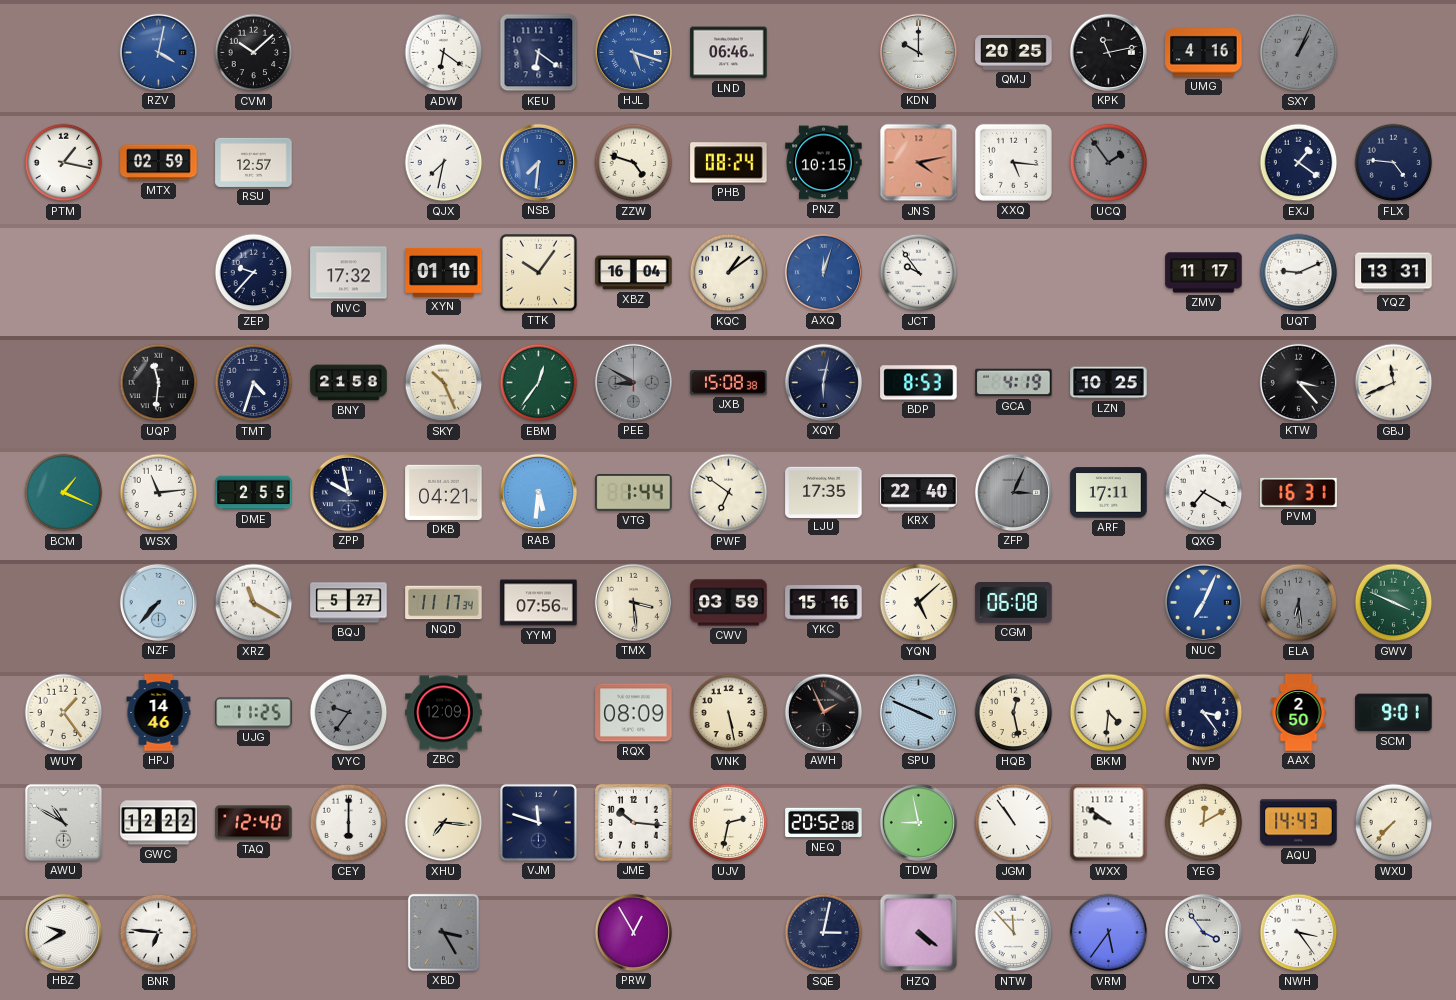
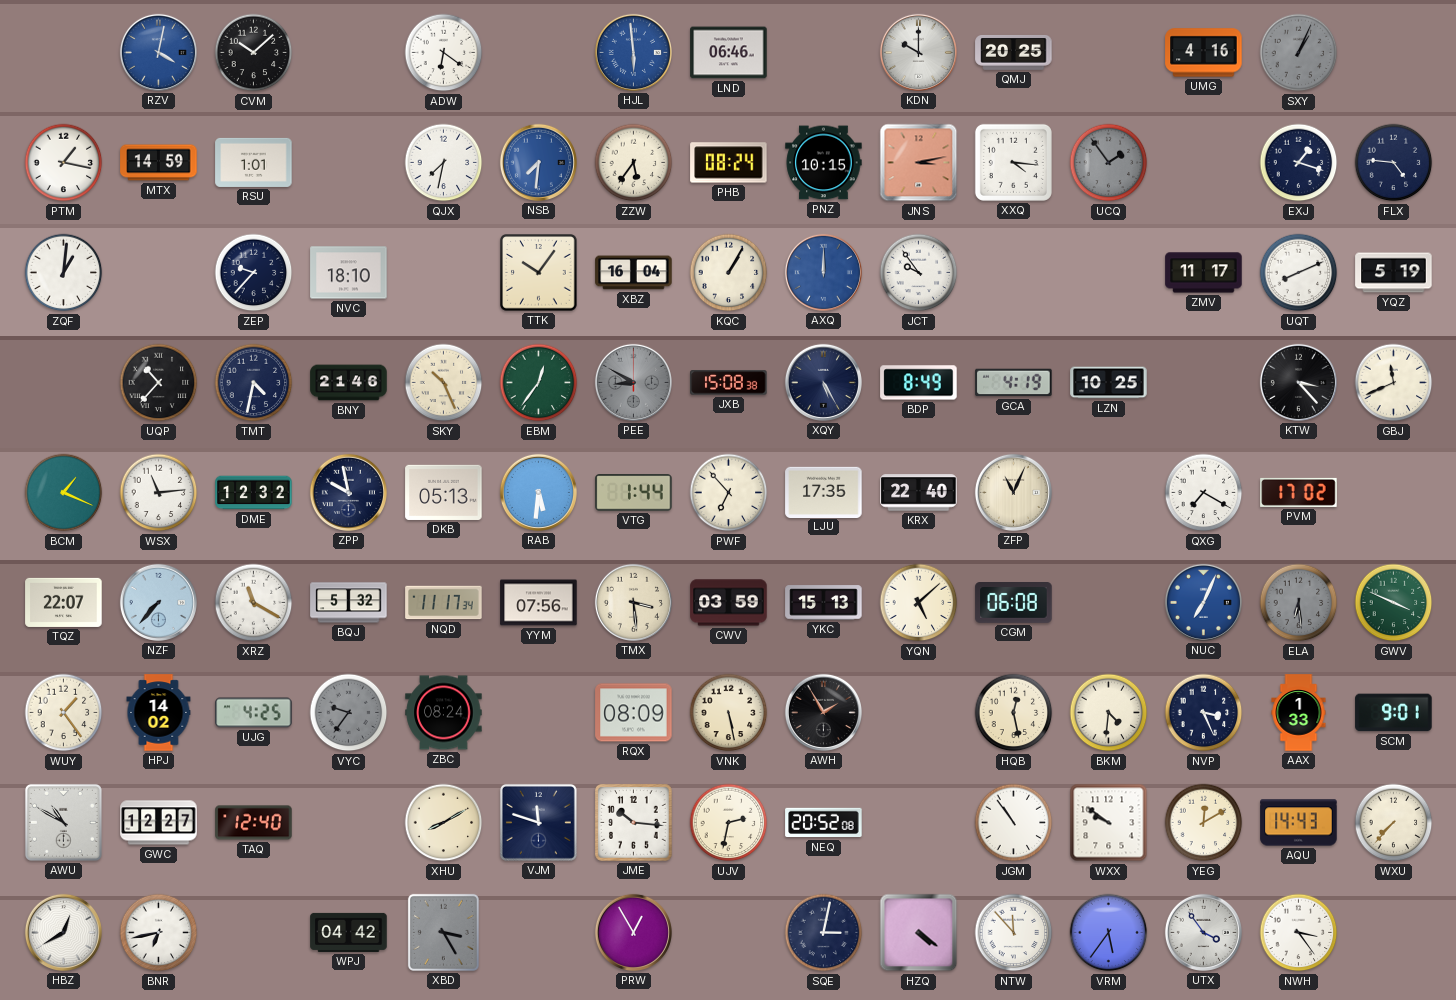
KEU: 6:21 -> none
HJL: 5:18 -> 5:59
KPK: 11:13 -> none
MTX: 02:59 -> 14:59
RSU: 12:57 -> 1:01
ZZW: 4:48 -> 5:36
JNS: 4:13 -> 3:13
XXQ: 5:16 -> 4:16
EXJ: 1:21 -> 1:18
ZQF: none -> 1:01
NVC: 17:32 -> 18:10
XYN: 01:10 -> none
KQC: 1:09 -> 1:05
AXQ: 12:03 -> 12:00
UQT: 9:11 -> 8:11
YQZ: 13:31 -> 5:19
UQP: 11:31 -> 10:37
TMT: 4:33 -> 4:32
BNY: 21:58 -> 21:46
XQY: 6:02 -> 5:25
BDP: 8:53 -> 8:49
DME: 2:55 -> 12:32
DKB: 04:21 -> 05:13
PWF: 6:51 -> 6:53
ZFP: 3:04 -> 11:04
ZFP dial: grey -> cream
ARF: 17:11 -> none
PVM: 16:31 -> 17:02
TQZ: none -> 22:07
BQJ: 5:27 -> 5:32
YKC: 15:16 -> 15:13
HPJ: 14:46 -> 14:02
UJG: 11:25 -> 4:25
ZBC: 12:09 -> 08:24
AWH: 1:56 -> 1:55
SPU: 3:49 -> none
NVP: 3:24 -> 3:26
AAX: 2:50 -> 1:33
GWC: 12:22 -> 12:27
CEY: 6:00 -> none
XHU: 7:16 -> 8:10
TDW: 8:58 -> none
HBZ: 9:40 -> 12:40
BNR: 6:46 -> 6:43
WPJ: none -> 04:42
